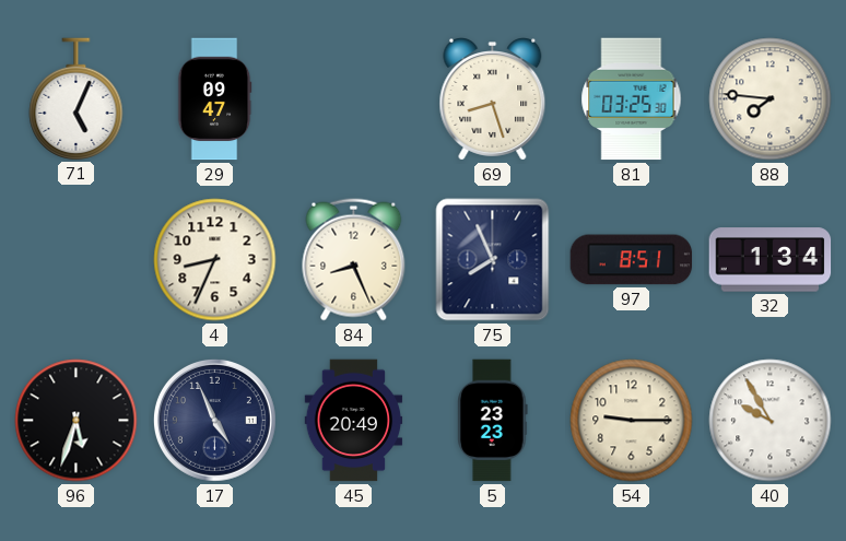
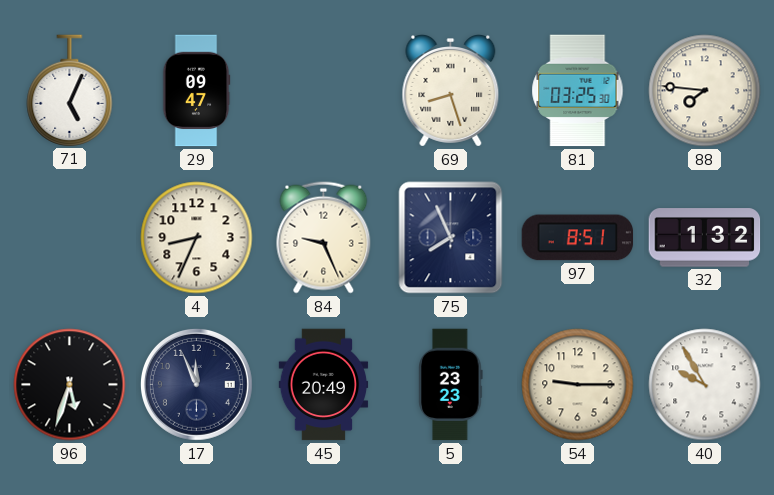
84: 8:26 -> 9:26
32: 1:34 -> 1:32
17: 4:56 -> 11:56
